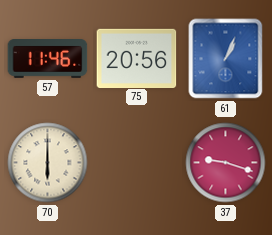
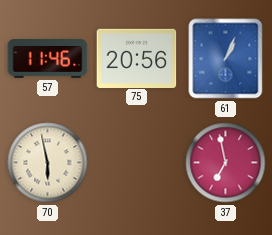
70: 6:00 -> 5:58
37: 9:18 -> 6:58
